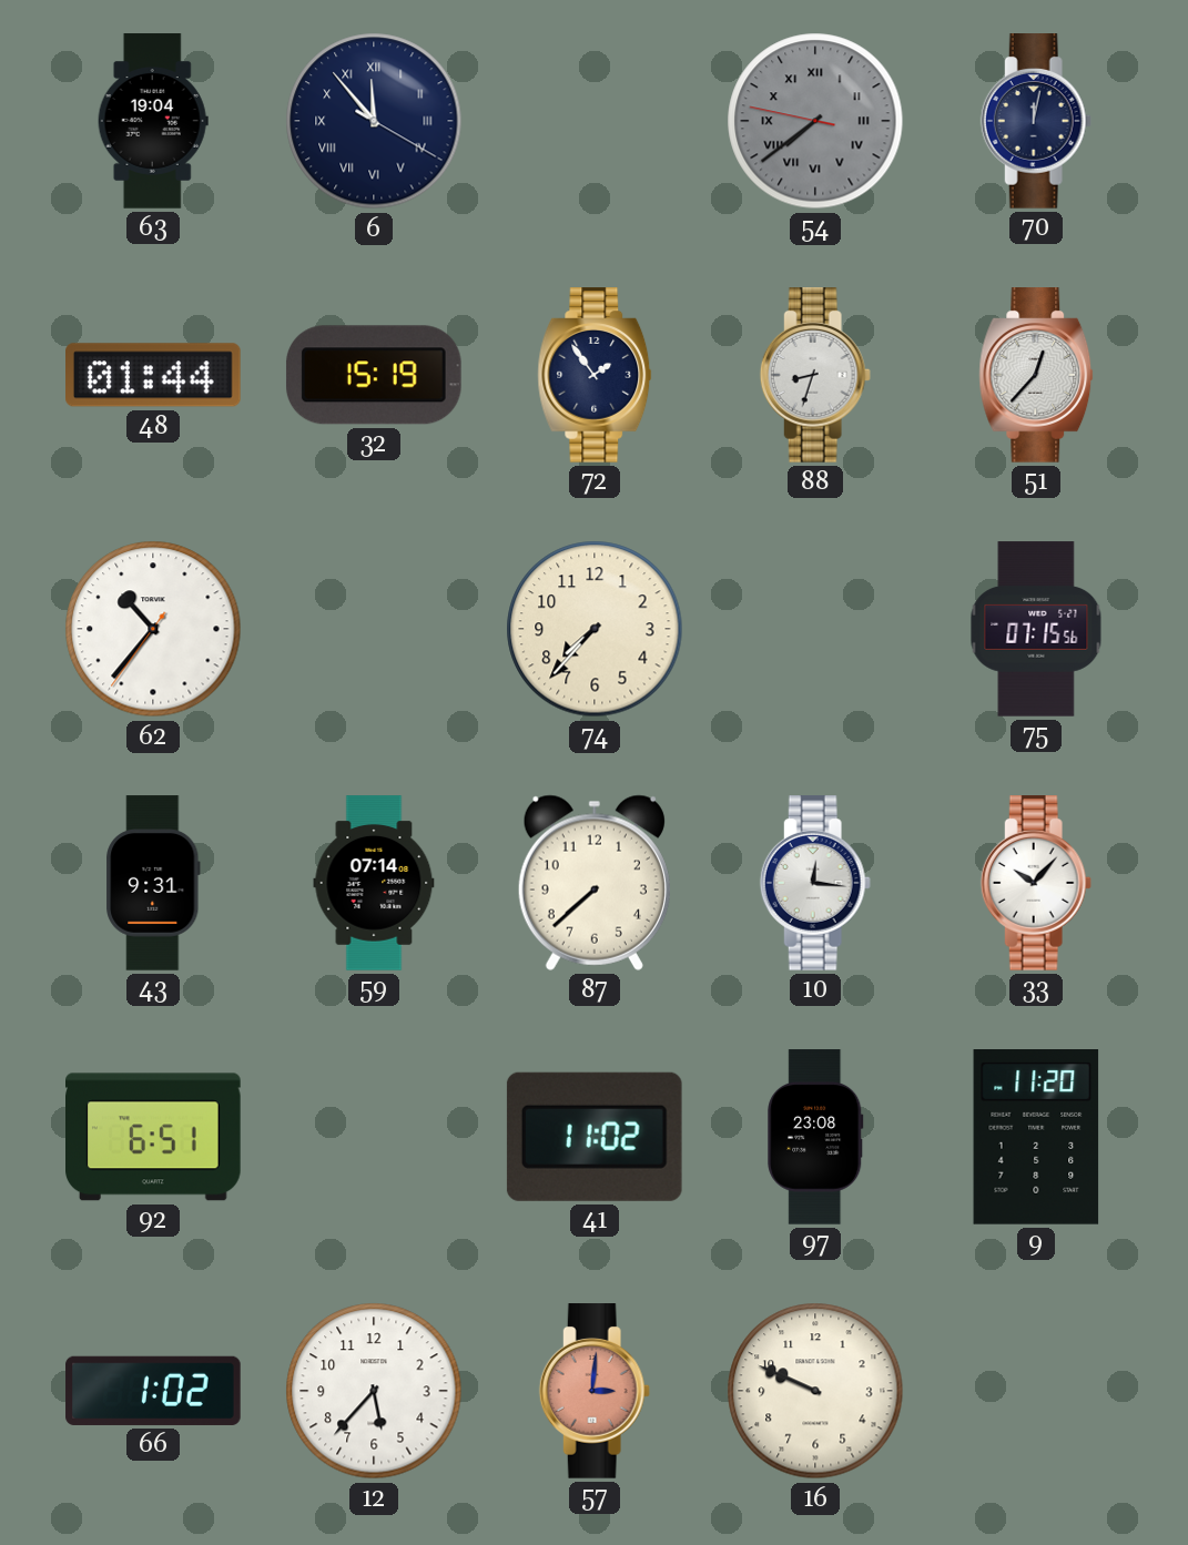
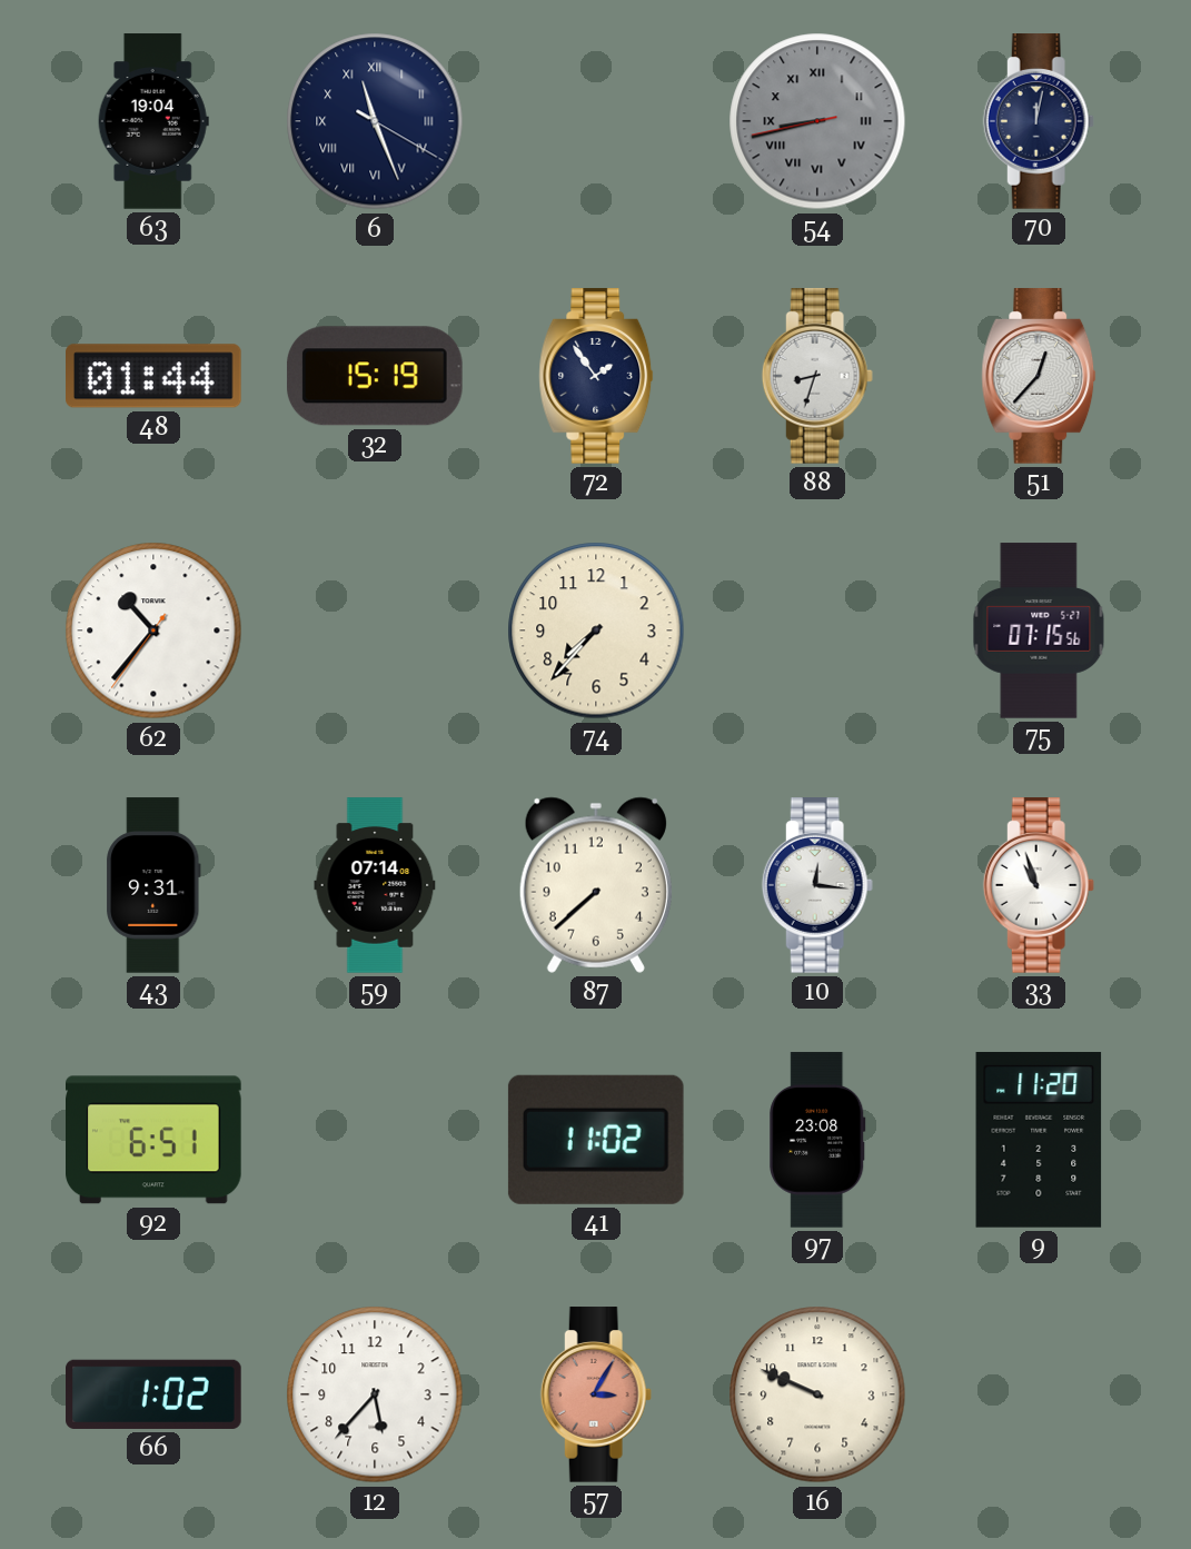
6: 11:53 -> 11:26
54: 7:38 -> 8:42
33: 10:07 -> 10:57
57: 3:01 -> 3:05
